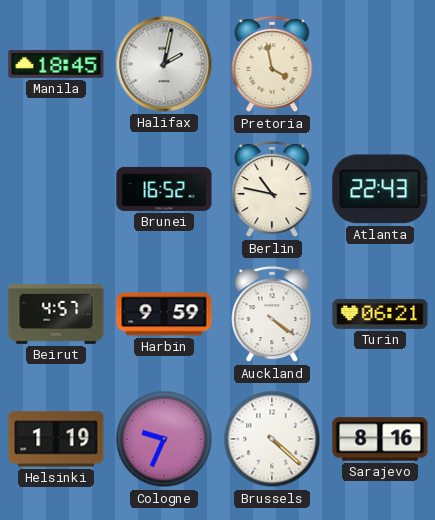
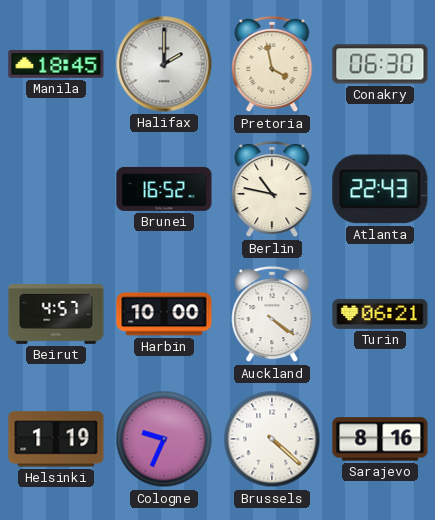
Halifax: 2:02 -> 2:00
Conakry: none -> 06:30
Harbin: 9:59 -> 10:00
